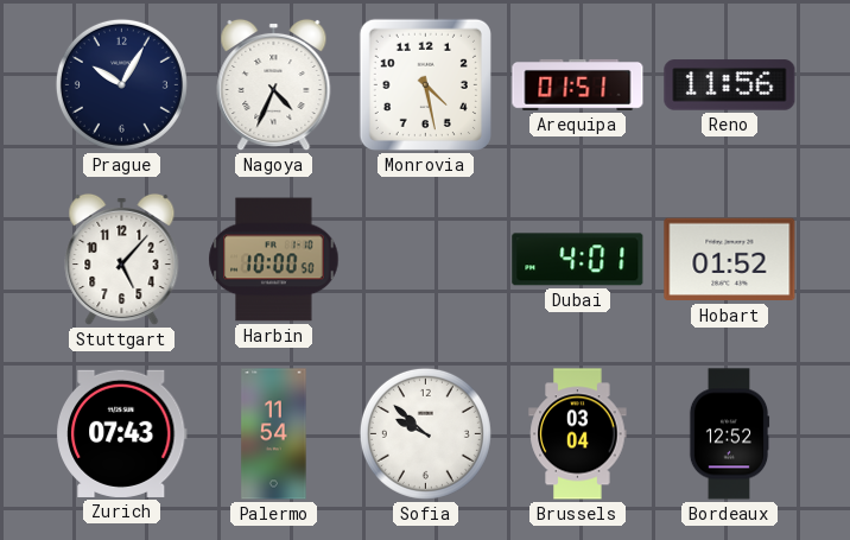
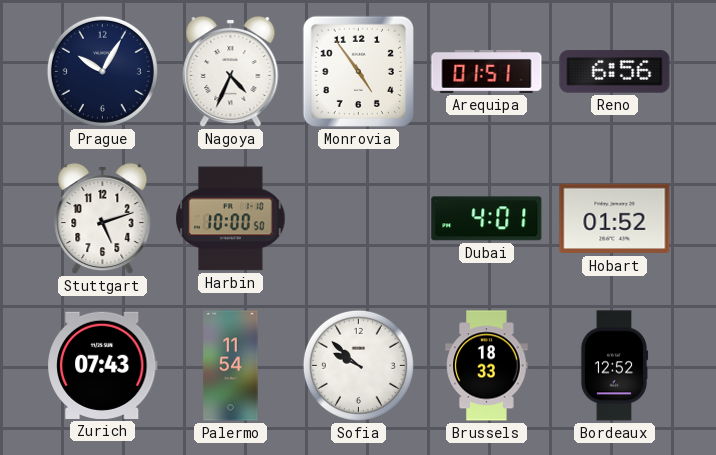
Monrovia: 4:28 -> 4:54
Reno: 11:56 -> 6:56
Stuttgart: 5:07 -> 5:12
Brussels: 03:04 -> 18:33
